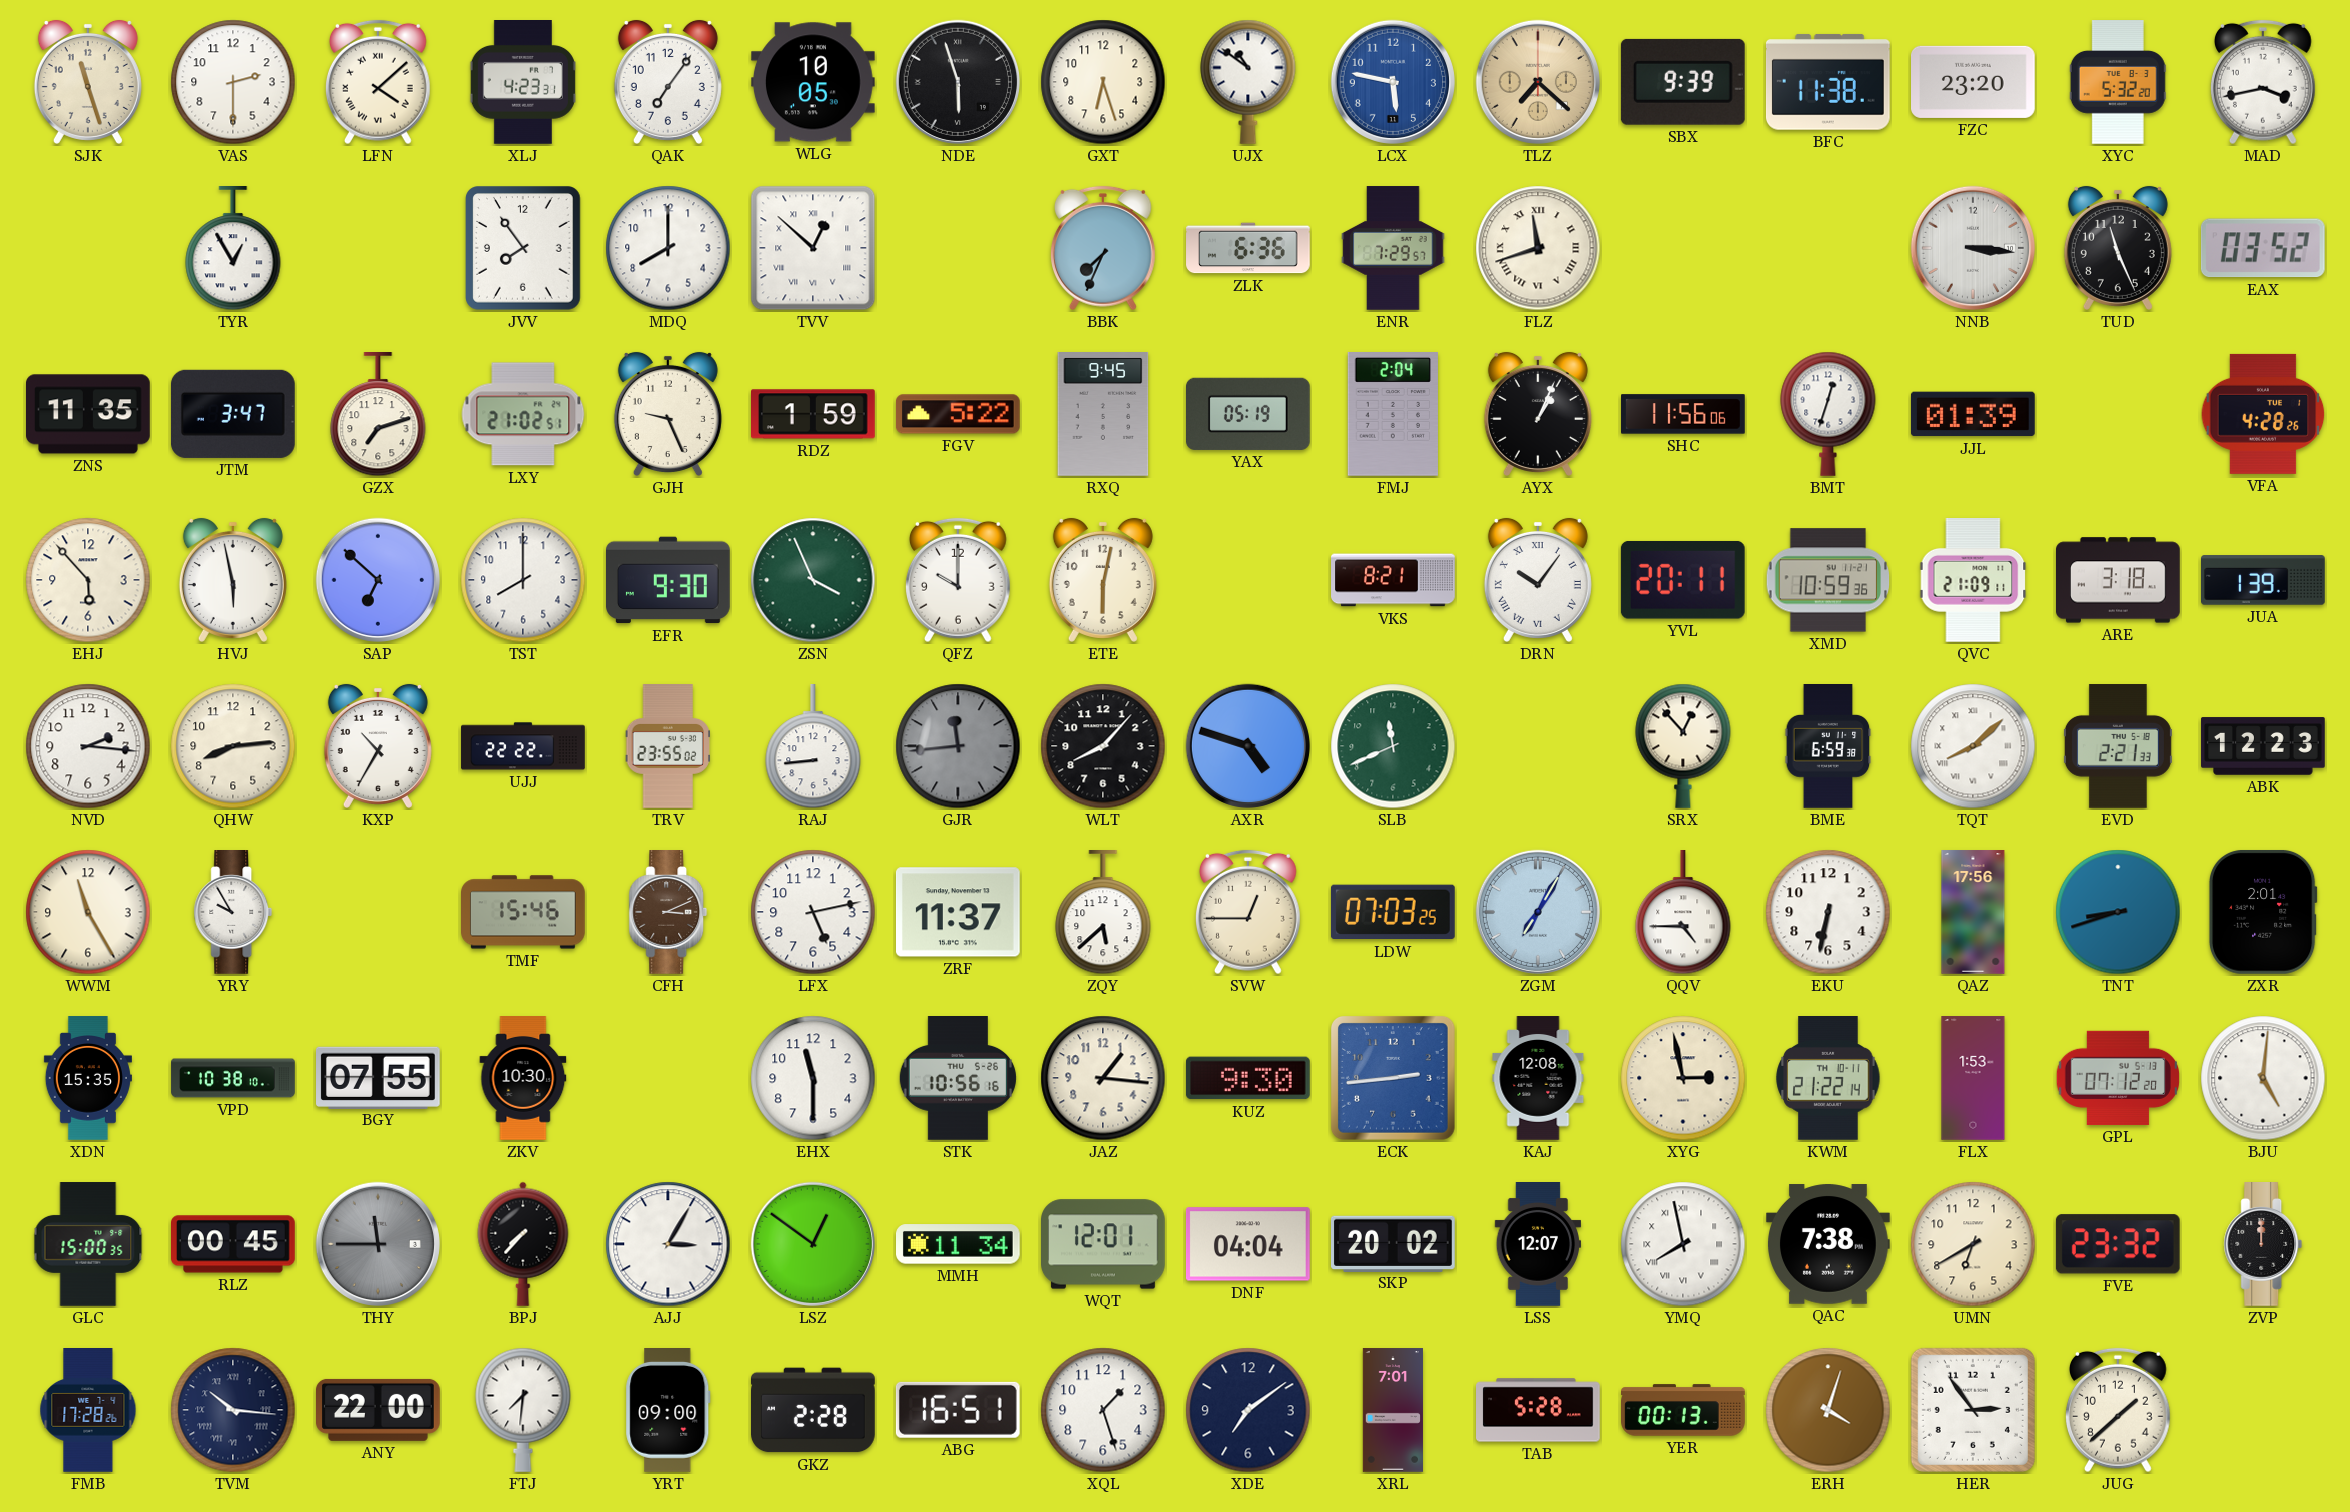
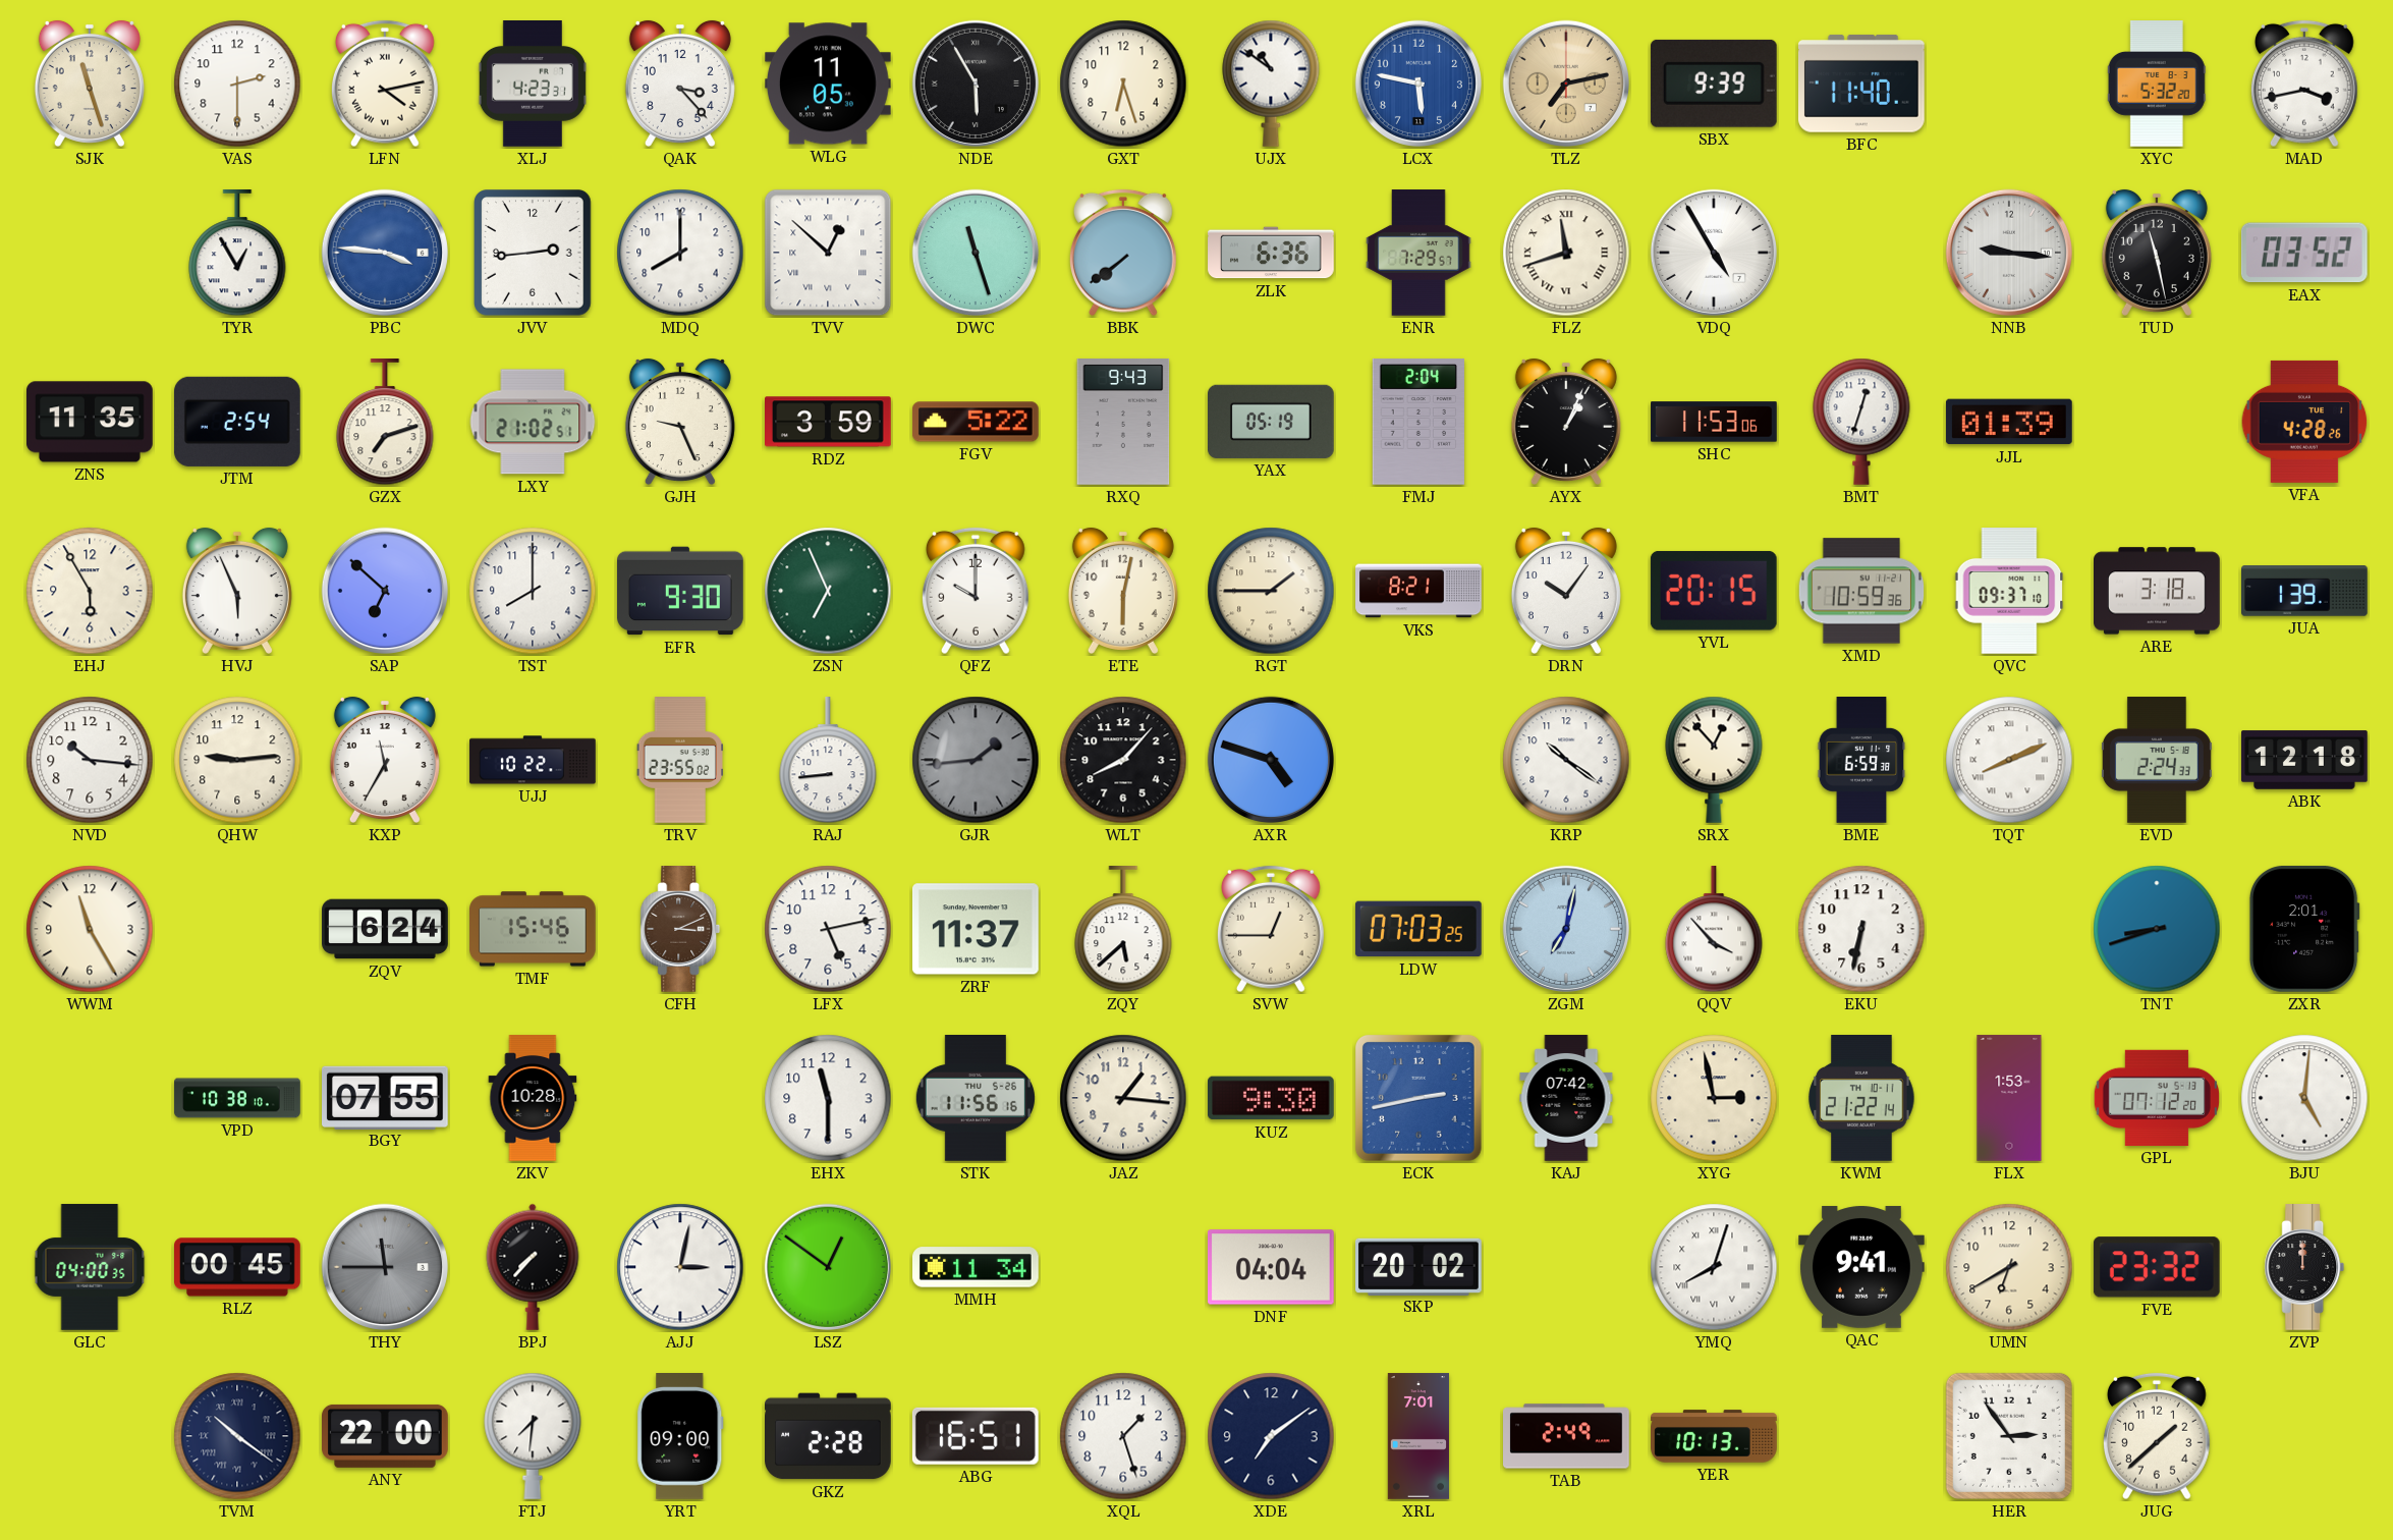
LFN: 4:08 -> 4:13
QAK: 7:06 -> 3:23
WLG: 10:05 -> 11:05
NDE: 5:57 -> 5:55
TLZ: 7:22 -> 7:13
BFC: 11:38 -> 11:40
FZC: 23:20 -> none
PBC: none -> 3:46
JVV: 7:54 -> 2:44
DWC: none -> 11:27
BBK: 7:34 -> 7:39
VDQ: none -> 4:55
NNB: 3:16 -> 9:16
TUD: 11:26 -> 11:28
JTM: 3:47 -> 2:54
RDZ: 1:59 -> 3:59
RXQ: 9:45 -> 9:43
SHC: 11:56 -> 11:53
EHJ: 5:53 -> 5:55
HVJ: 5:58 -> 5:56
ZSN: 3:56 -> 6:56
RGT: none -> 1:45
DRN numerals: Roman -> Arabic
YVL: 20:11 -> 20:15
QVC: 21:09 -> 09:37
NVD: 2:16 -> 10:16
QHW: 8:14 -> 9:14
KXP: 10:35 -> 11:35
UJJ: 22:22 -> 10:22
GJR: 11:44 -> 1:44
SLB: 11:41 -> none
KRP: none -> 10:21
TQT: 8:08 -> 8:11
EVD: 2:21 -> 2:24
ABK: 12:23 -> 12:18
YRY: 9:55 -> none
ZQV: none -> 6:24
ZGM: 7:05 -> 7:02
QQV: 4:45 -> 3:53
QAZ: 17:56 -> none
XDN: 15:35 -> none
ZKV: 10:30 -> 10:28
STK: 10:56 -> 11:56
ECK: 2:44 -> 2:43
KAJ: 12:08 -> 07:42
GLC: 15:00 -> 04:00
AJJ: 3:05 -> 3:02
WQT: 12:01 -> none
LSS: 12:07 -> none
YMQ: 7:58 -> 8:03
QAC: 7:38 -> 9:41
FMB: 17:28 -> none
TVM: 10:16 -> 10:21
TAB: 5:28 -> 2:49
YER: 00:13 -> 10:13
ERH: 4:03 -> none
